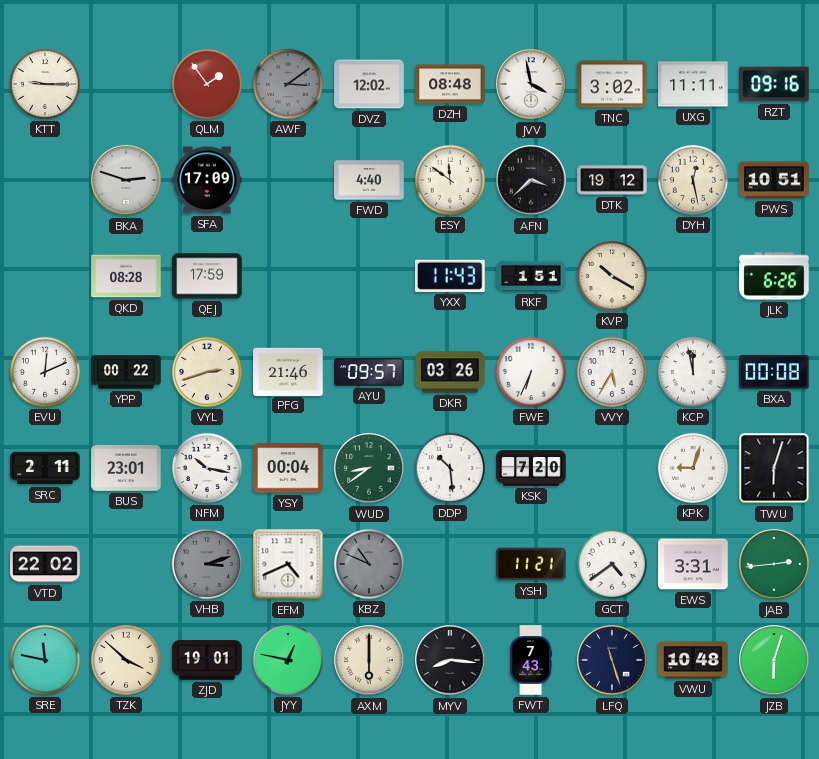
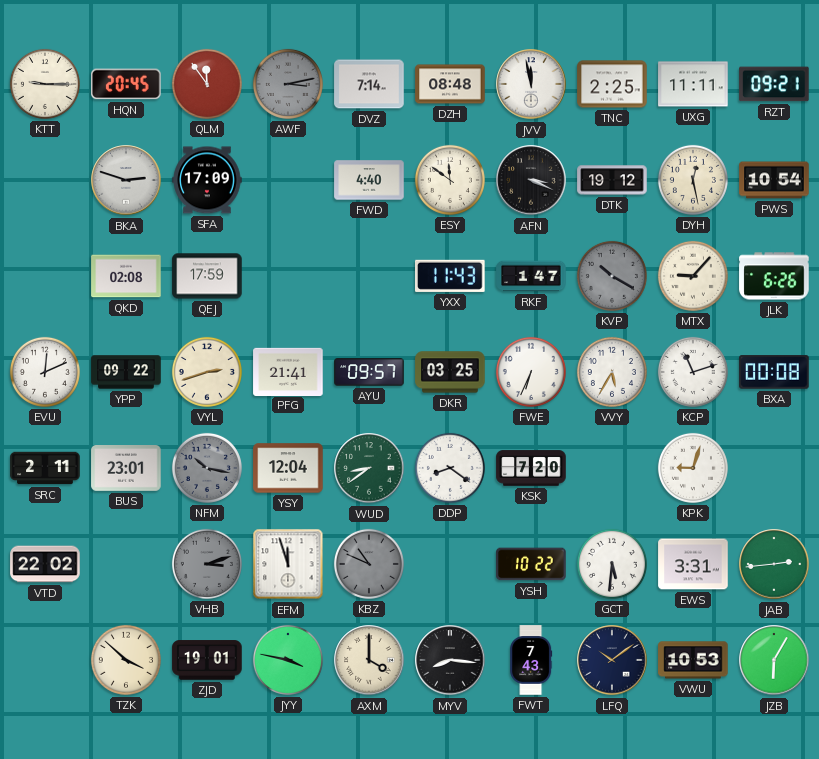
HQN: none -> 20:45
QLM: 1:54 -> 11:54
AWF: 3:09 -> 3:13
DVZ: 12:02 -> 7:14
JVV: 3:58 -> 11:58
TNC: 3:02 -> 2:25
RZT: 09:16 -> 09:21
AFN: 3:38 -> 3:19
PWS: 10:51 -> 10:54
QKD: 08:28 -> 02:08
RKF: 1:51 -> 1:47
KVP dial: cream -> grey
MTX: none -> 9:07
YPP: 00:22 -> 09:22
PFG: 21:46 -> 21:41
DKR: 03:26 -> 03:25
KCP: 11:58 -> 11:12
NFM dial: white -> grey
YSY: 00:04 -> 12:04
DDP: 10:29 -> 8:21
TWU: 6:03 -> none
EFM: 4:41 -> 11:57
YSH: 11:21 -> 10:22
GCT: 4:39 -> 5:31
SRE: 11:47 -> none
JYY: 12:47 -> 3:47
AXM: 6:00 -> 4:00
LFQ: 11:27 -> 10:09
VWU: 10:48 -> 10:53
JZB: 6:03 -> 6:05
